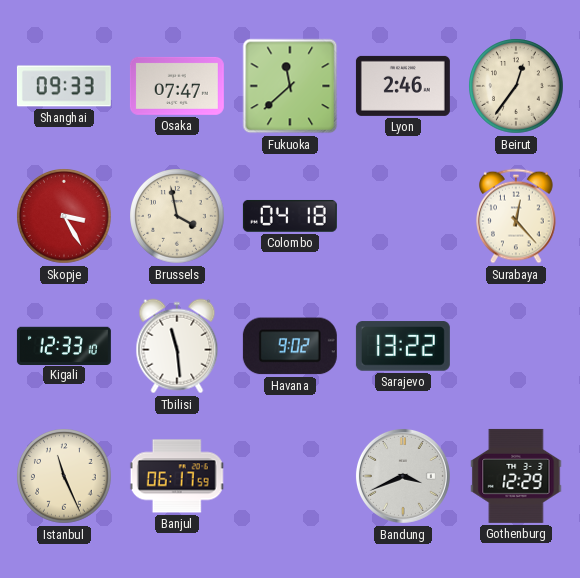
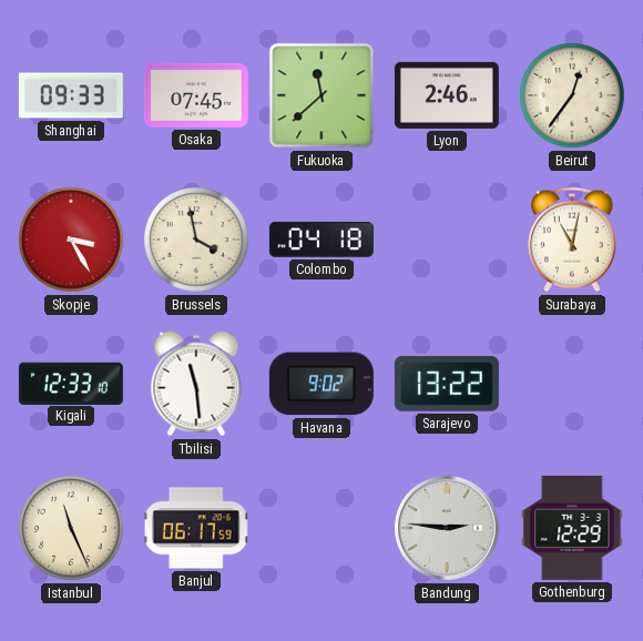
Osaka: 07:47 -> 07:45
Surabaya: 12:23 -> 11:02
Bandung: 3:41 -> 2:46
